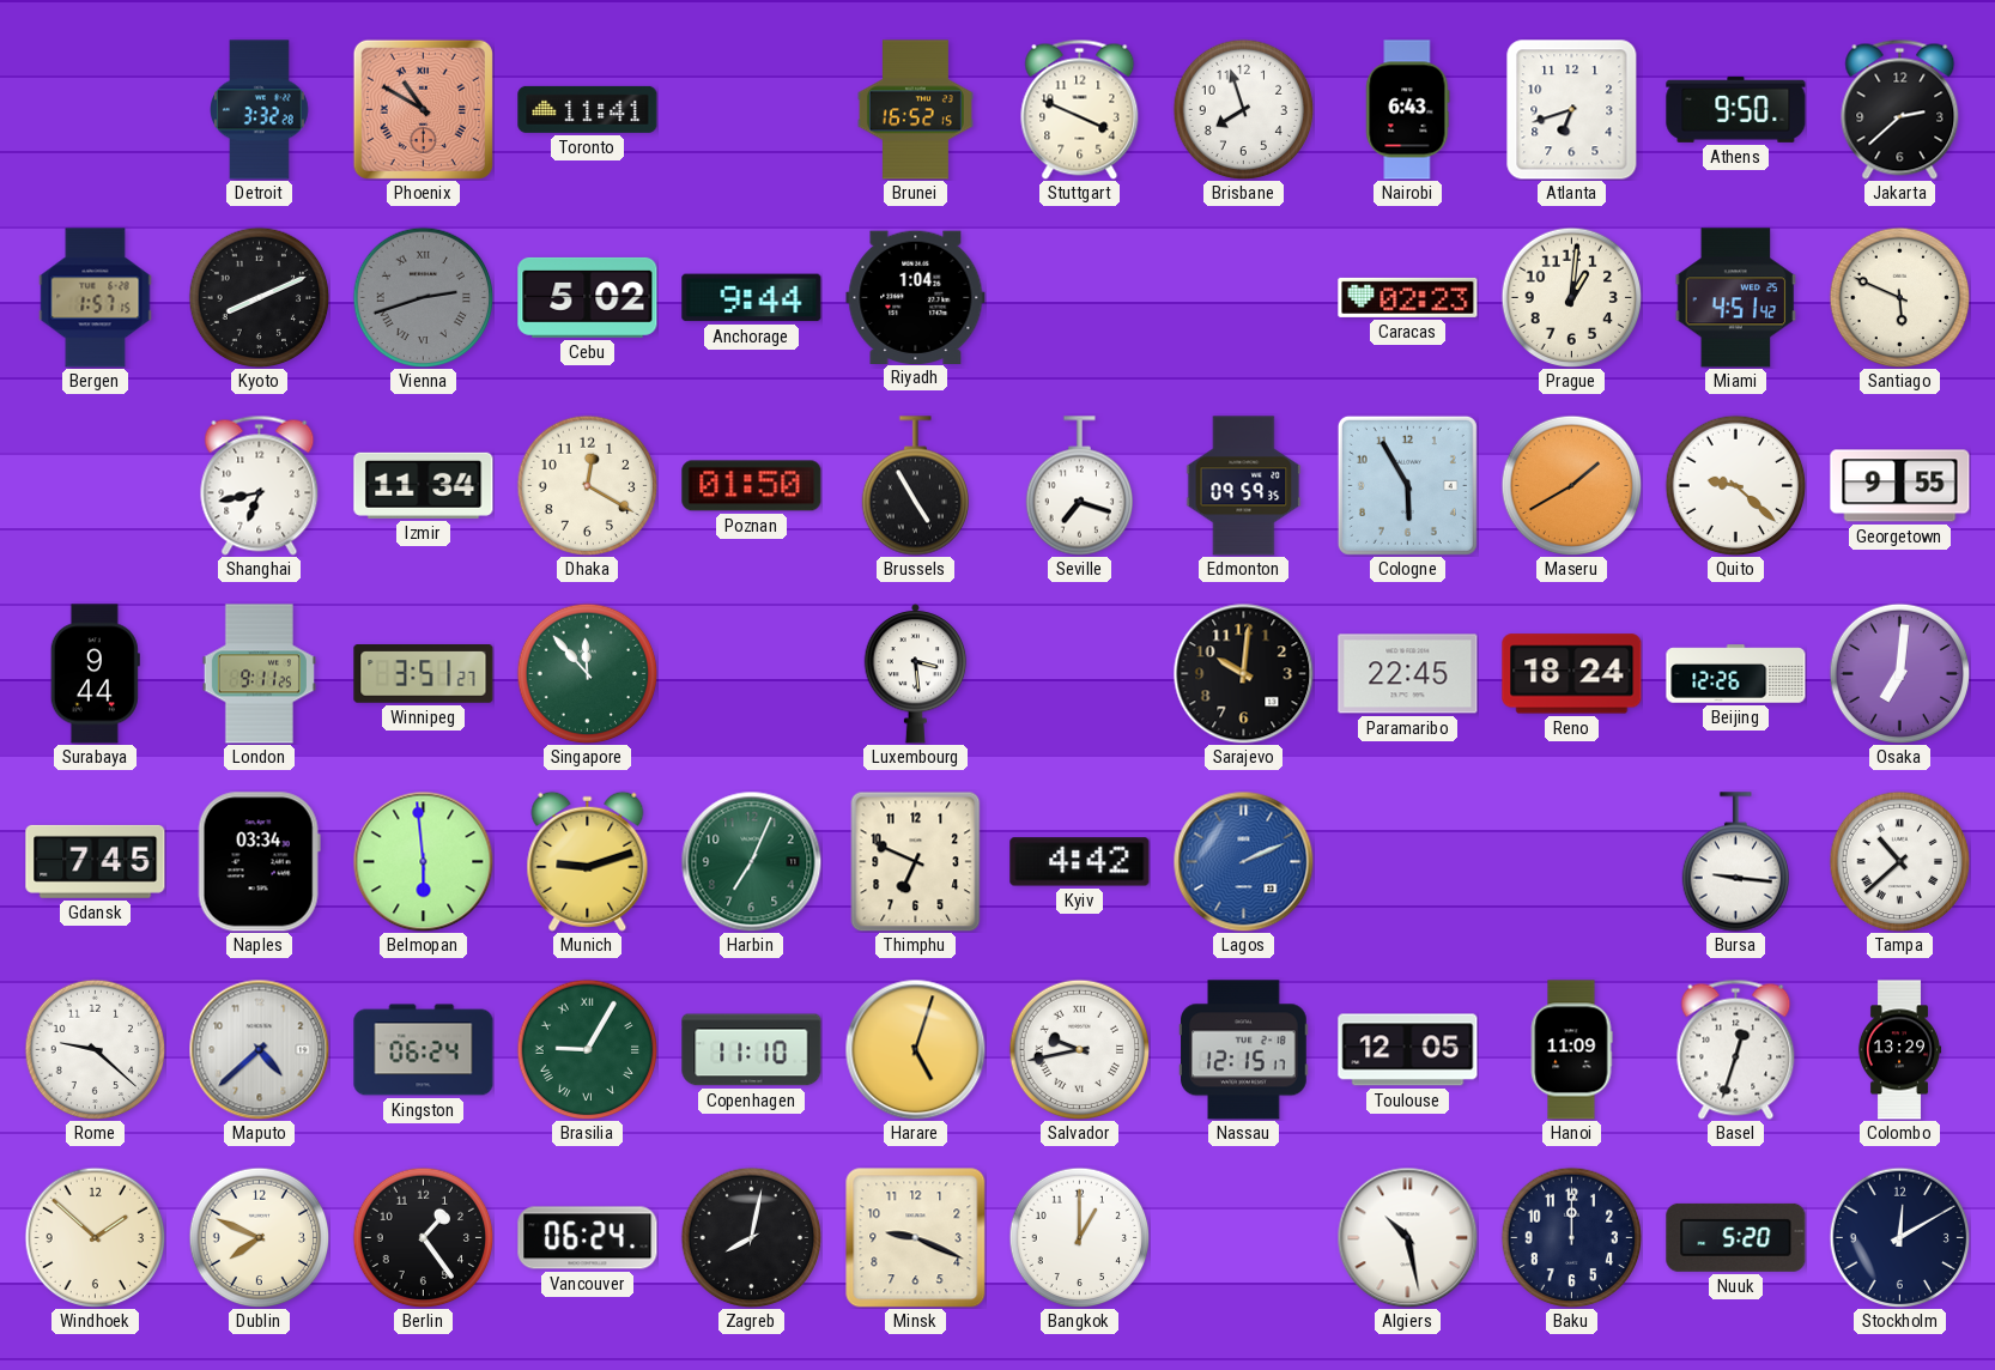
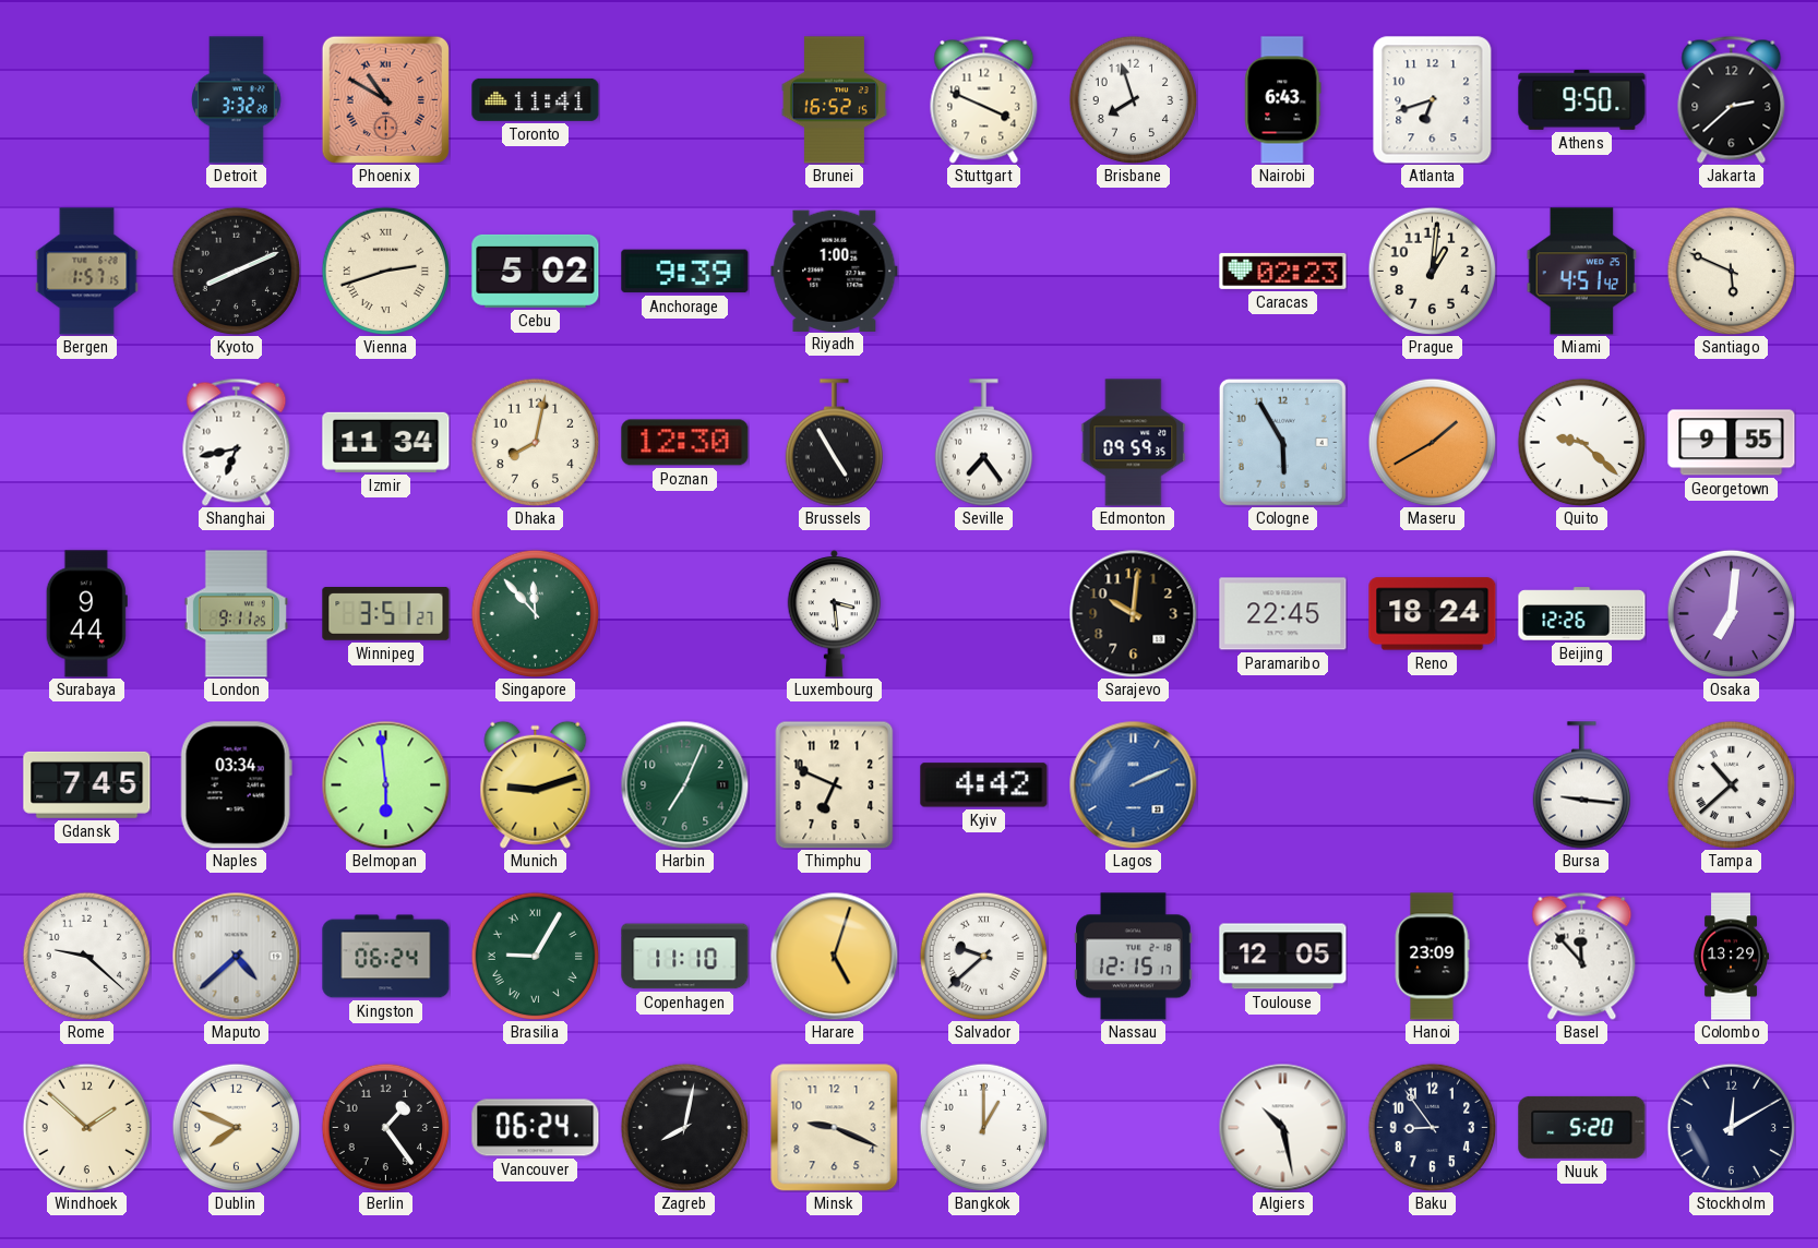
Vienna dial: grey -> cream
Anchorage: 9:44 -> 9:39
Riyadh: 1:04 -> 1:00
Dhaka: 12:20 -> 8:02
Poznan: 01:50 -> 12:30
Seville: 7:18 -> 7:24
Salvador: 9:43 -> 9:38
Hanoi: 11:09 -> 23:09
Basel: 12:33 -> 11:53
Baku: 12:00 -> 8:54
